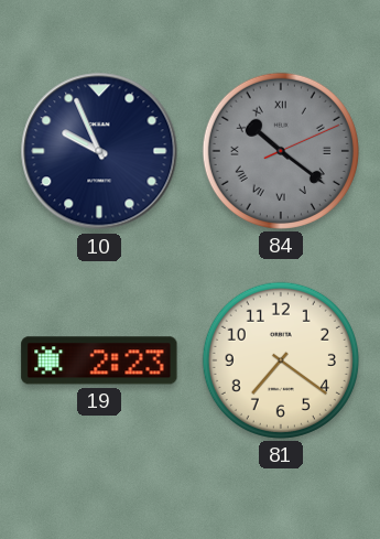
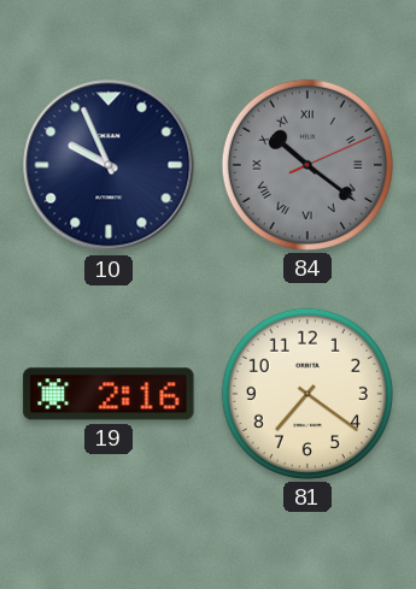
19: 2:23 -> 2:16
